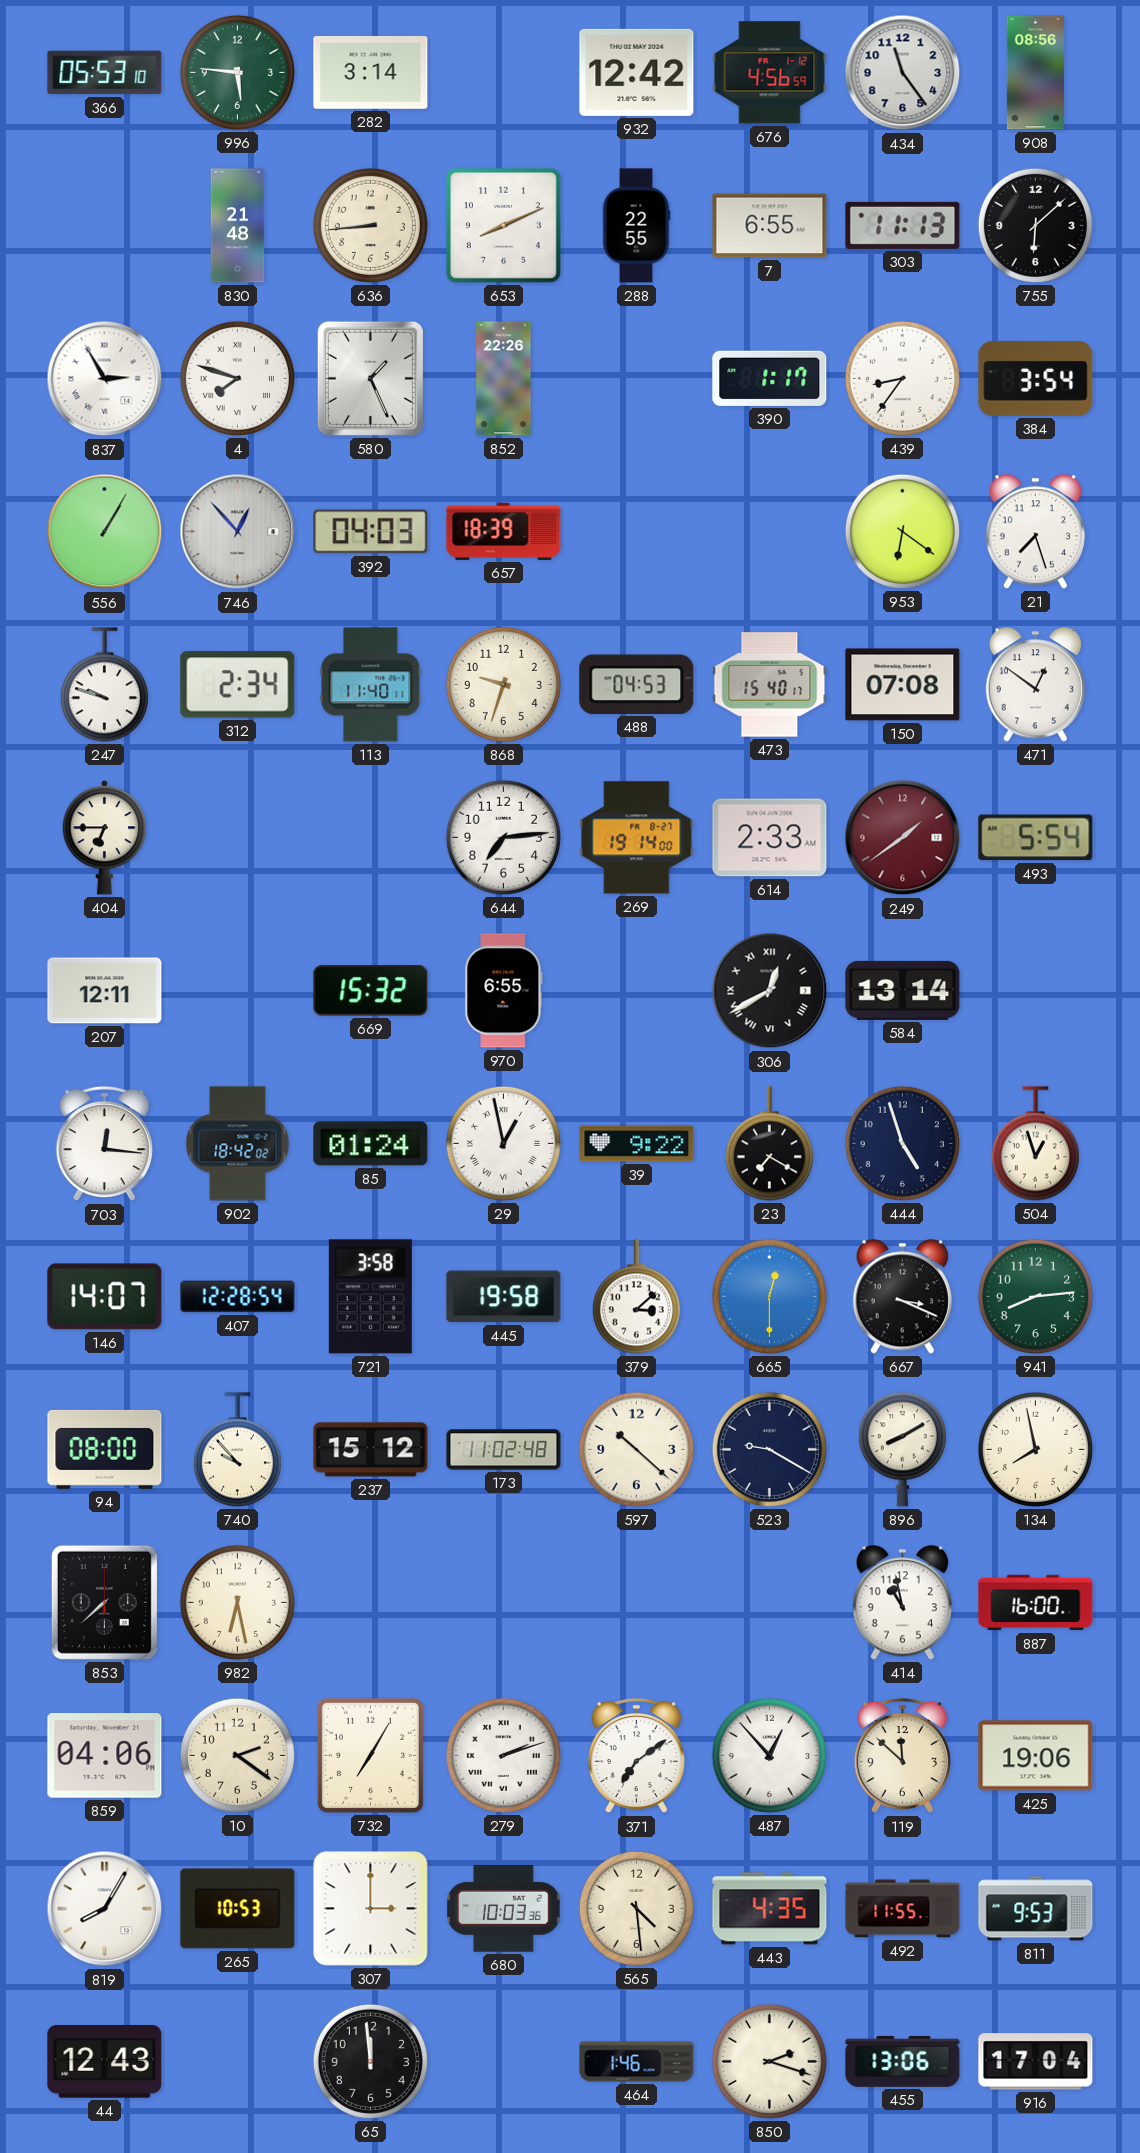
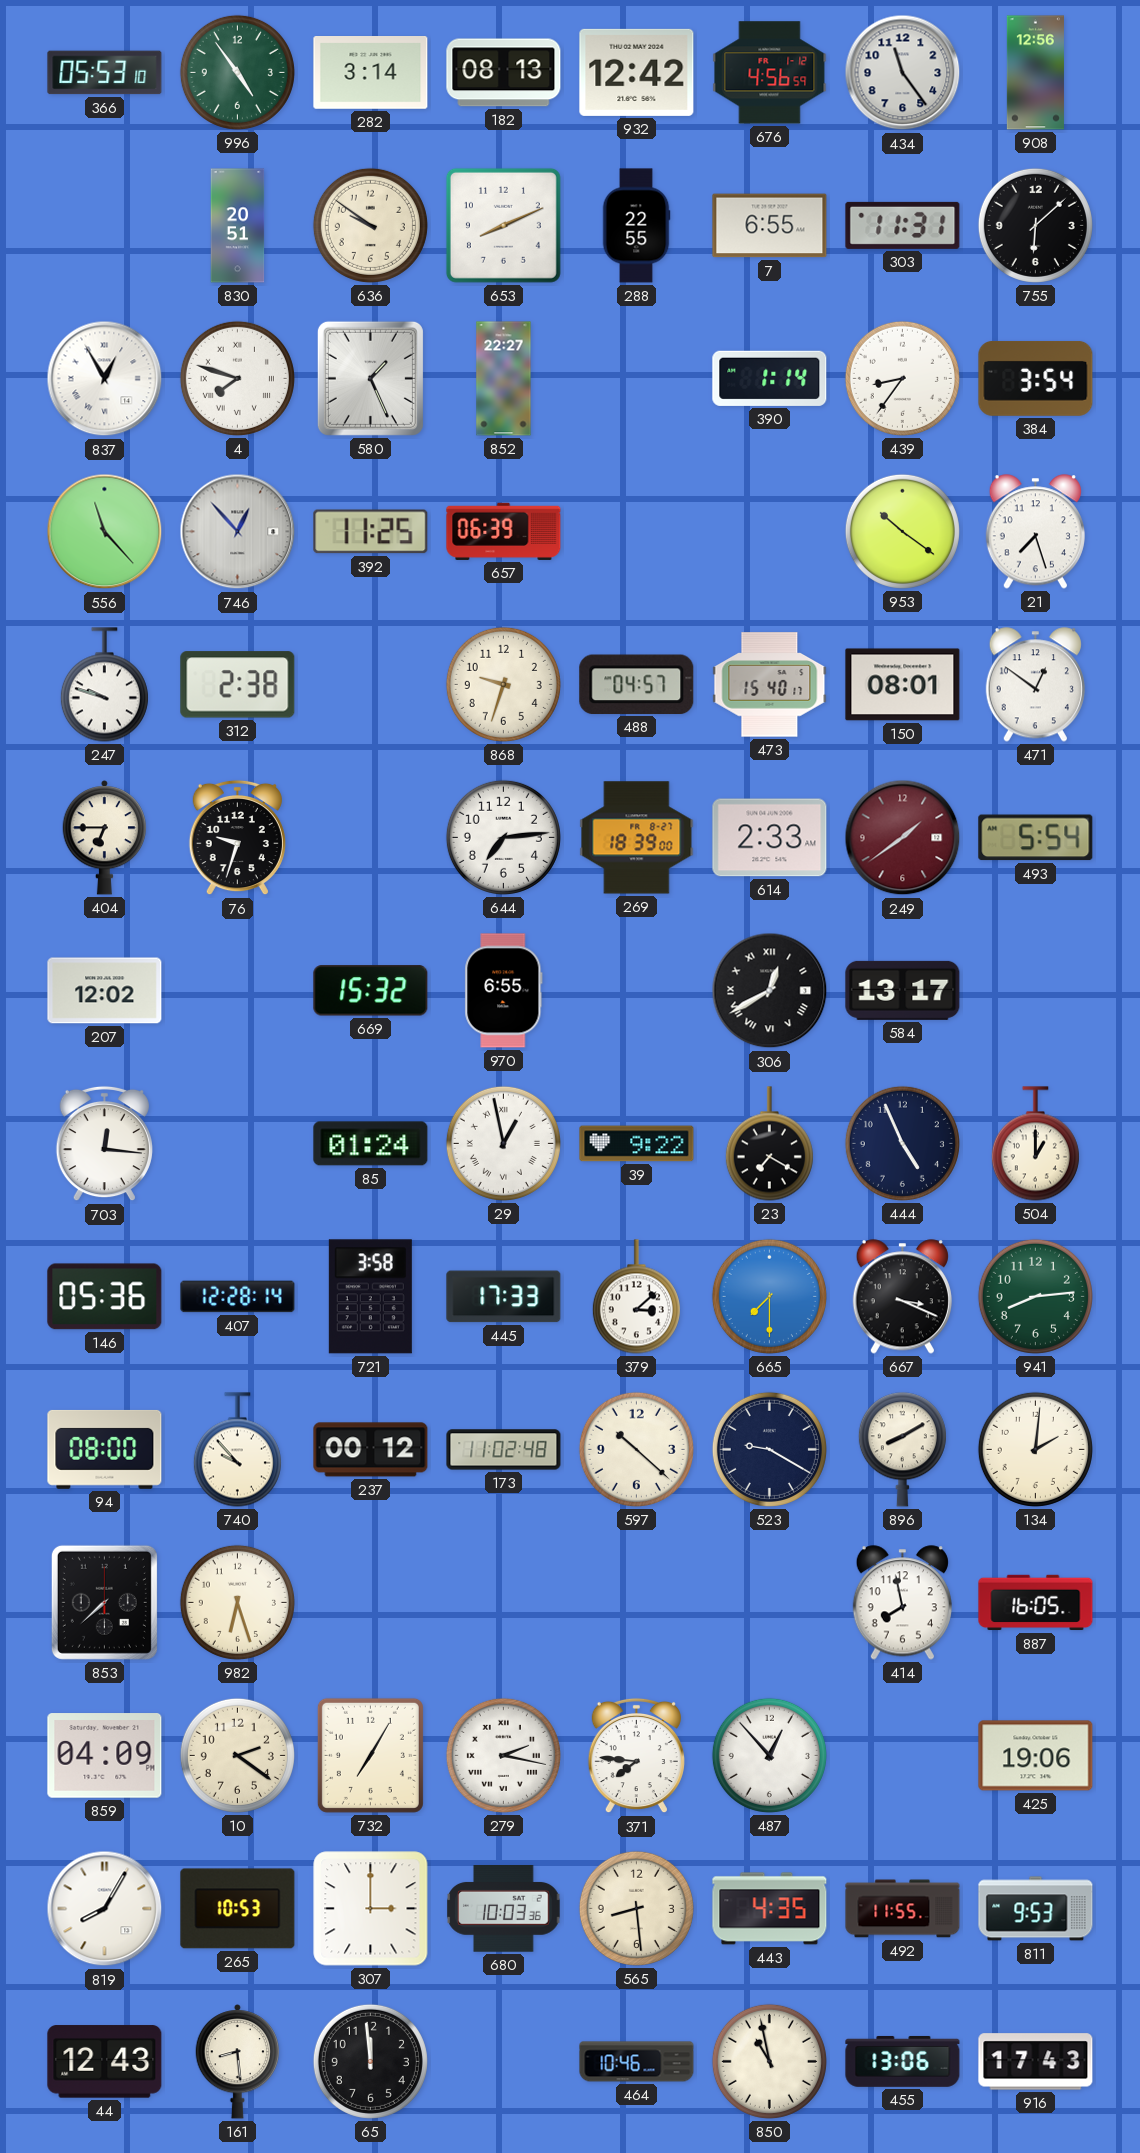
996: 5:46 -> 4:54
182: none -> 08:13
908: 08:56 -> 12:56
830: 21:48 -> 20:51
636: 8:44 -> 9:51
303: 11:13 -> 11:31
837: 2:55 -> 12:55
852: 22:26 -> 22:27
390: 1:17 -> 1:14
556: 1:05 -> 11:23
392: 04:03 -> 11:25
657: 18:39 -> 06:39
953: 6:21 -> 10:21
312: 2:34 -> 2:38
113: 11:40 -> none
488: 04:53 -> 04:57
150: 07:08 -> 08:01
76: none -> 9:33
269: 19:14 -> 18:39
207: 12:11 -> 12:02
584: 13:14 -> 13:17
902: 18:42 -> none
444: 4:57 -> 4:56
504: 12:57 -> 1:00
146: 14:07 -> 05:36
407: 12:28:54 -> 12:28:14
445: 19:58 -> 17:33
665: 12:30 -> 7:30
237: 15:12 -> 00:12
134: 7:58 -> 2:01
982: 6:28 -> 6:27
414: 10:58 -> 7:58
887: 16:00 -> 16:05
859: 04:06 -> 04:09
279: 2:12 -> 2:17
371: 7:09 -> 7:46
119: 11:52 -> none
565: 4:29 -> 8:29
161: none -> 8:29
464: 1:46 -> 10:46
850: 2:18 -> 10:58
916: 17:04 -> 17:43
